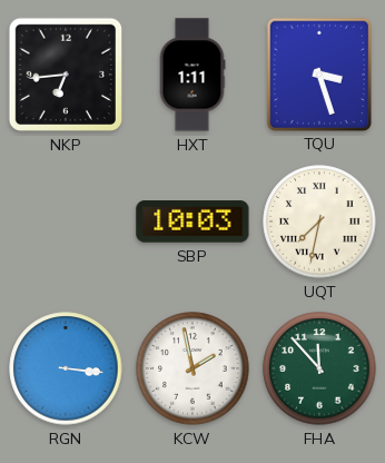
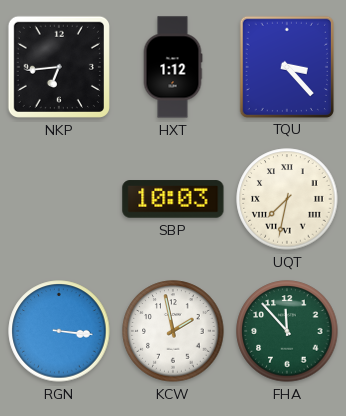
HXT: 1:11 -> 1:12
TQU: 3:27 -> 3:23
